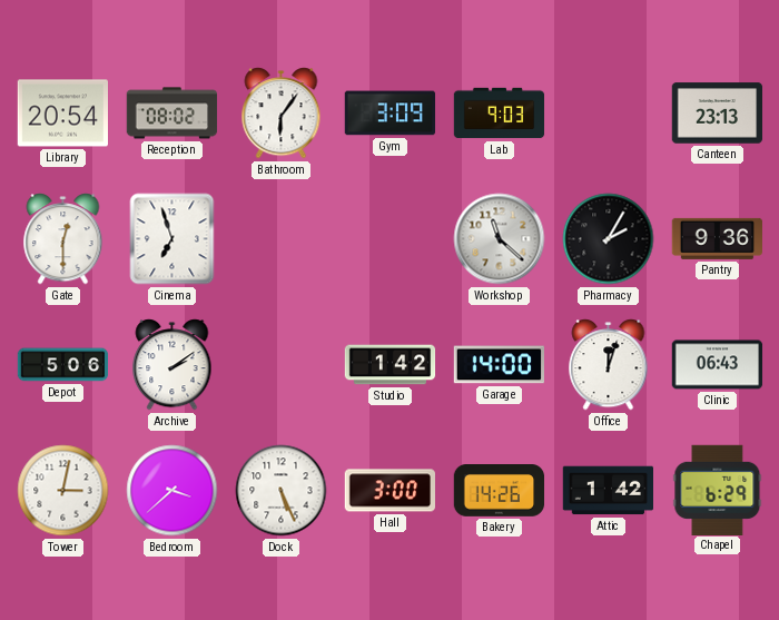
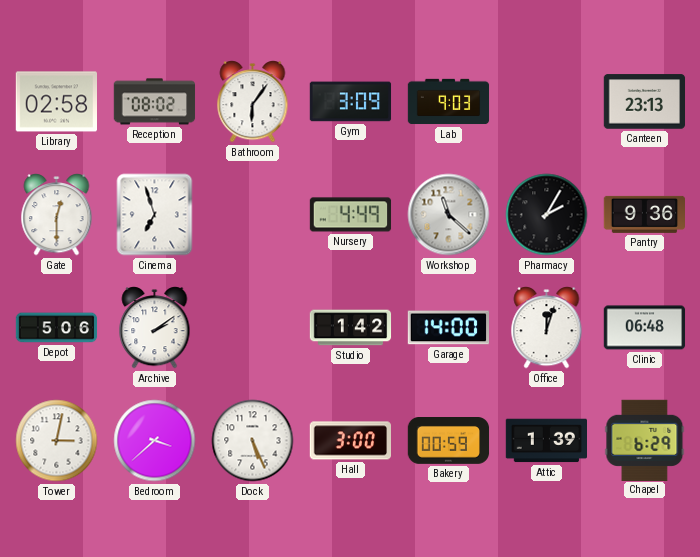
Library: 20:54 -> 02:58
Nursery: none -> 4:49
Clinic: 06:43 -> 06:48
Bakery: 14:26 -> 00:59
Attic: 1:42 -> 1:39
